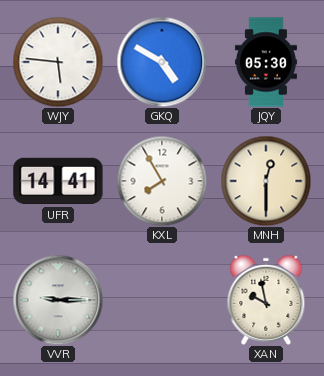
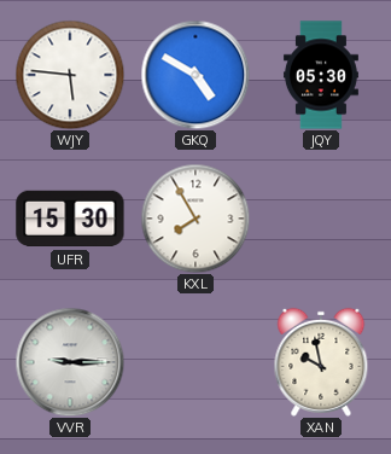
UFR: 14:41 -> 15:30
MNH: 12:30 -> none
